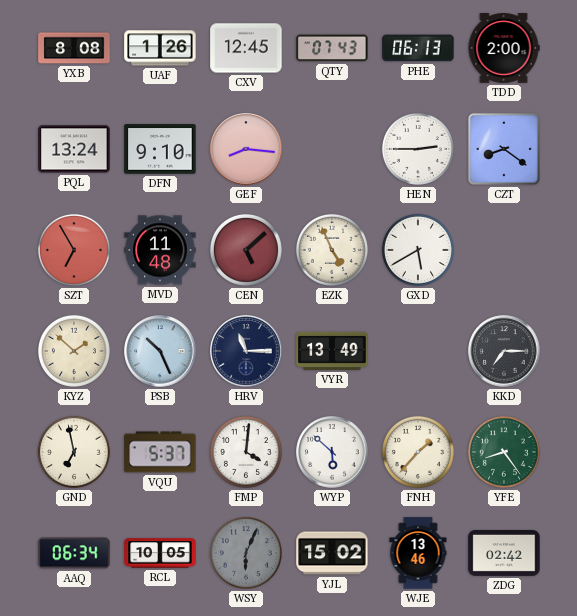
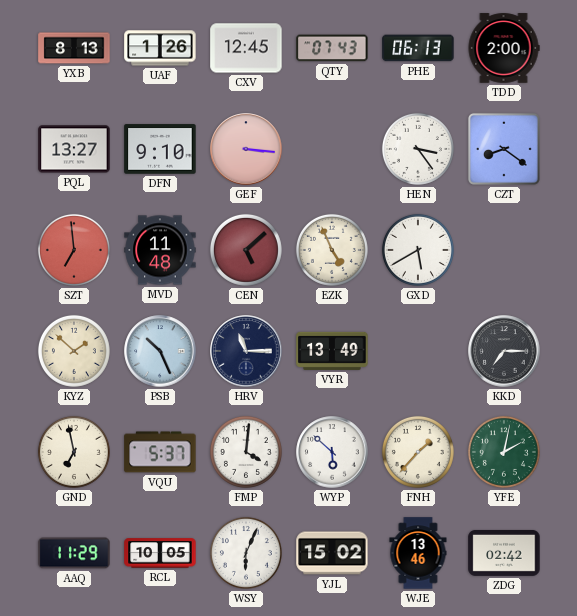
YXB: 8:08 -> 8:13
PQL: 13:24 -> 13:27
GEF: 8:16 -> 3:16
HEN: 2:45 -> 3:24
SZT: 6:55 -> 6:59
YFE: 8:24 -> 2:02
AAQ: 06:34 -> 11:29
WSY dial: grey -> white
